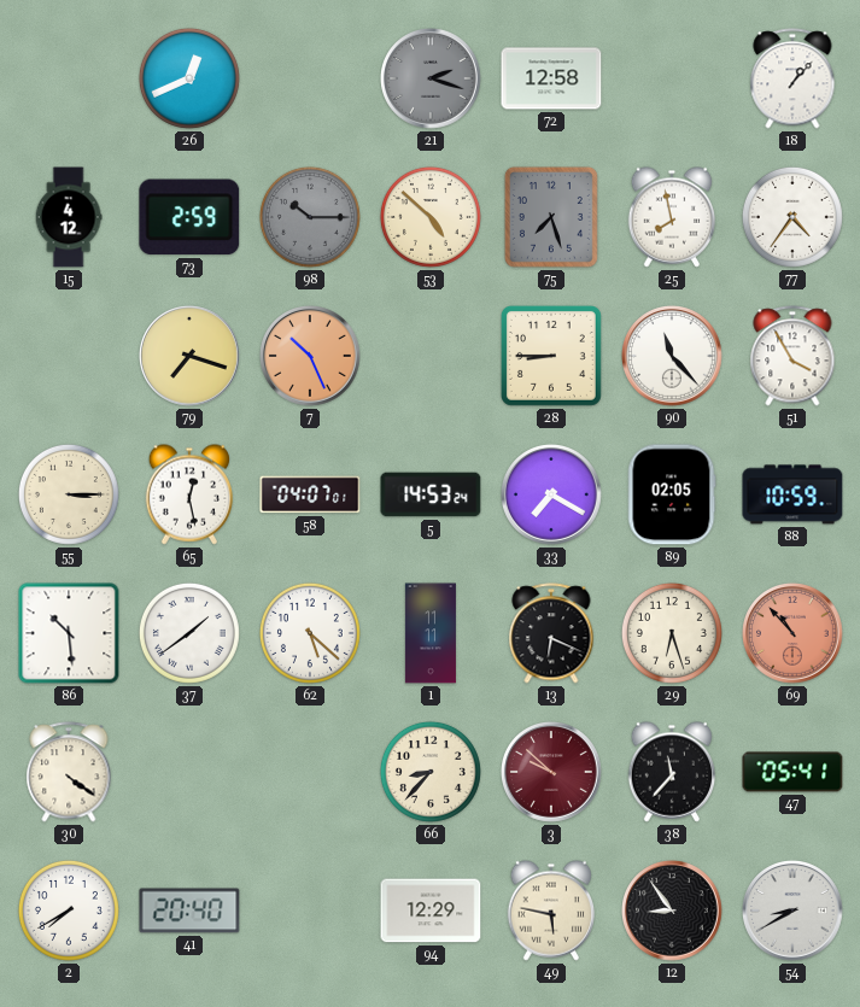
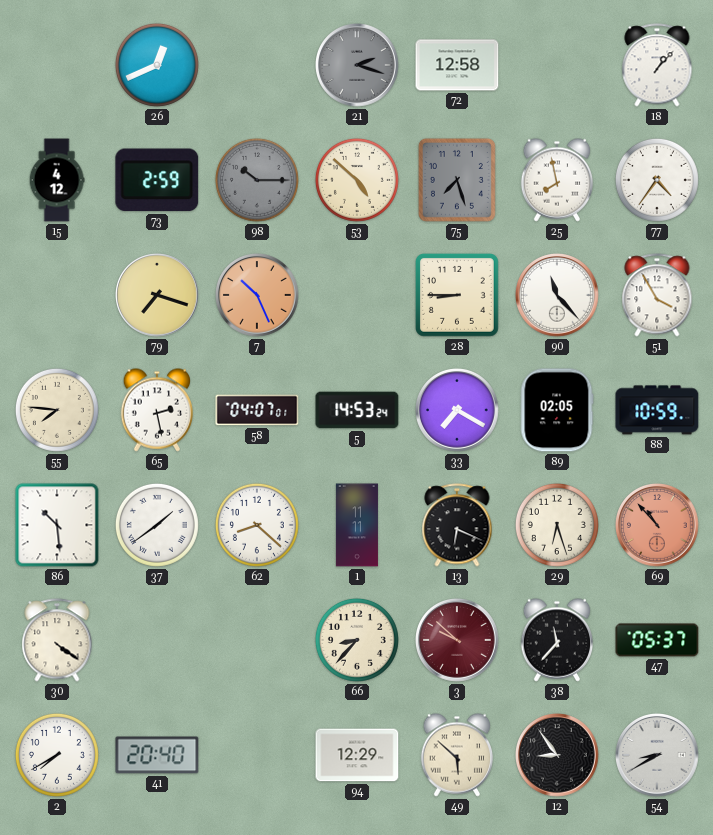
55: 3:15 -> 7:46
65: 12:28 -> 2:28
62: 5:22 -> 8:22
47: 05:41 -> 05:37
49: 5:47 -> 5:52
